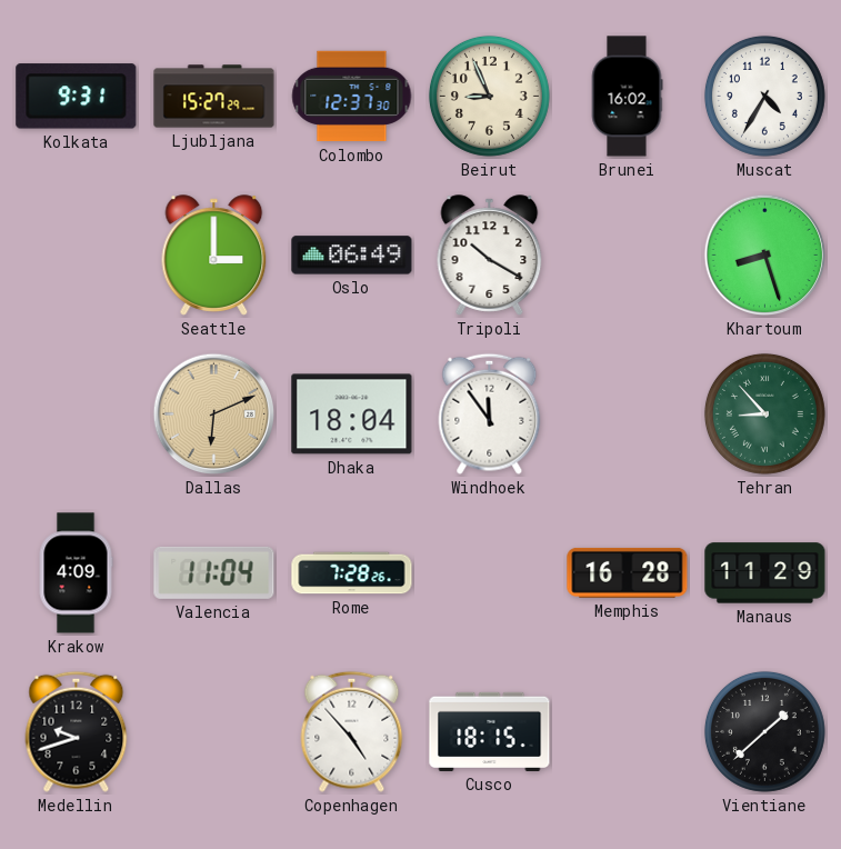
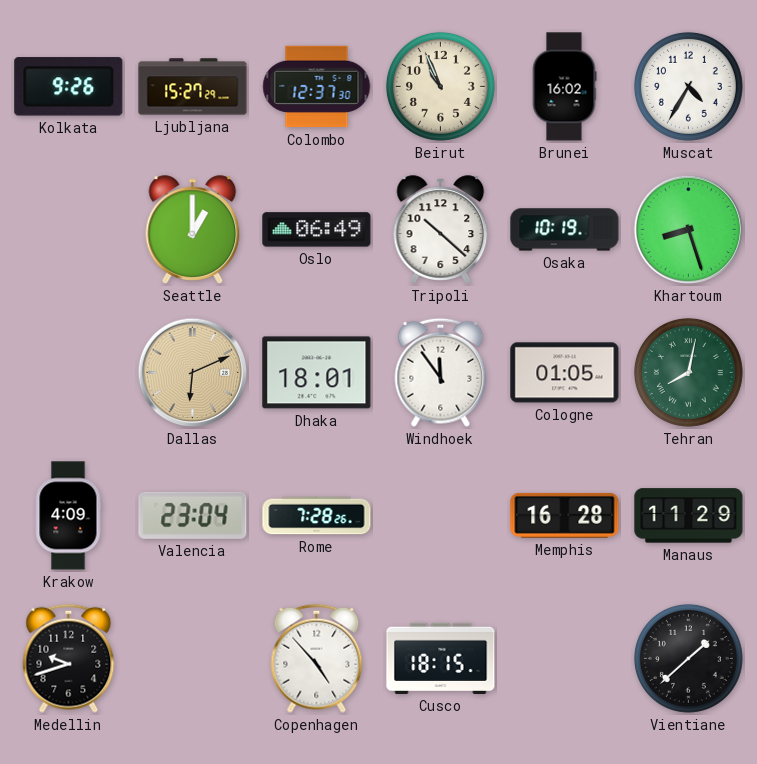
Kolkata: 9:31 -> 9:26
Beirut: 8:56 -> 10:56
Seattle: 3:00 -> 1:00
Tripoli: 10:20 -> 10:22
Osaka: none -> 10:19
Dhaka: 18:04 -> 18:01
Cologne: none -> 01:05
Tehran: 8:53 -> 8:02
Valencia: 11:04 -> 23:04
